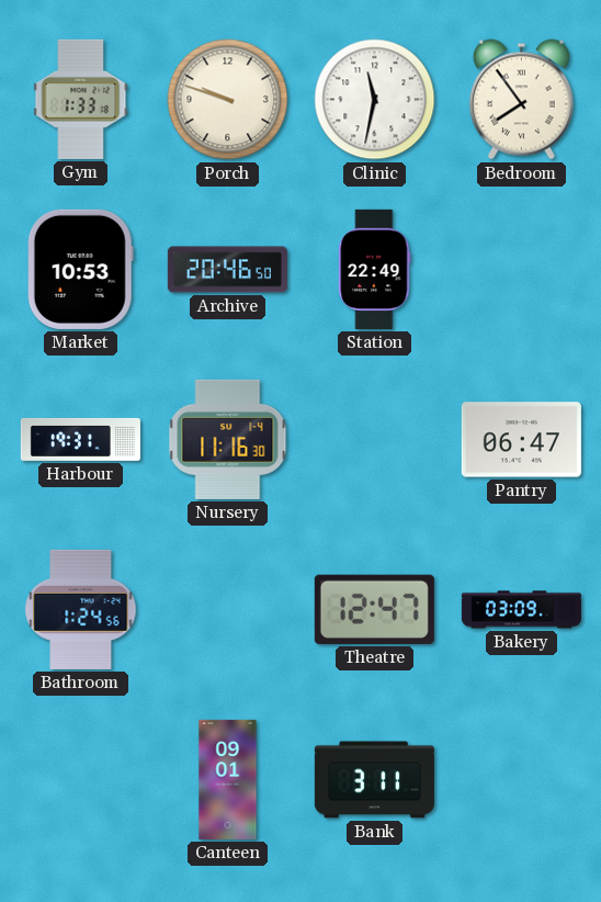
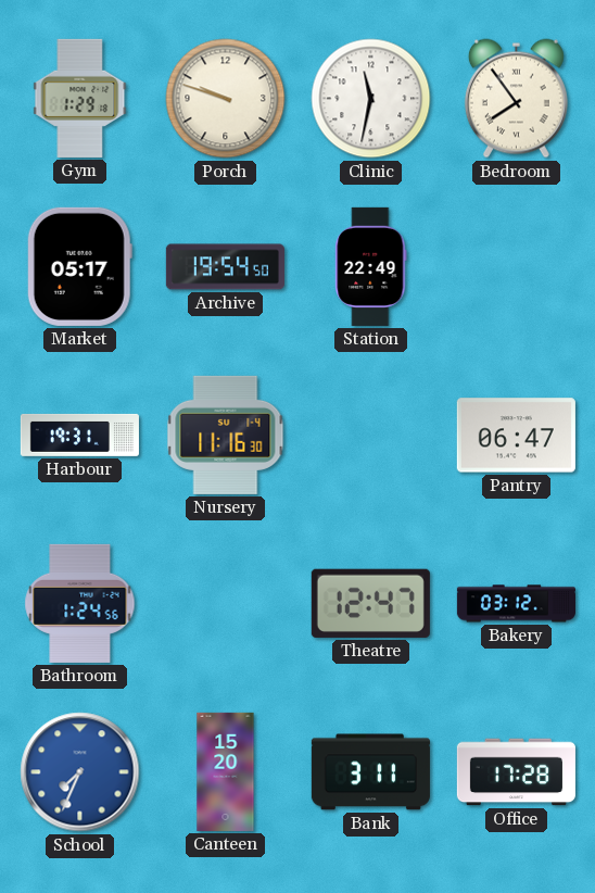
Gym: 1:33 -> 1:29
Market: 10:53 -> 05:17
Archive: 20:46 -> 19:54
Bakery: 03:09 -> 03:12
School: none -> 7:34
Canteen: 09:01 -> 15:20
Office: none -> 17:28
